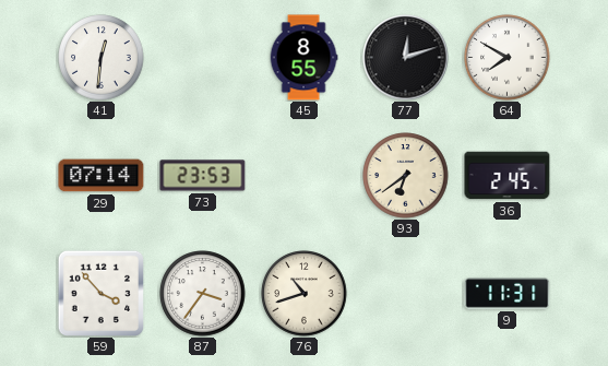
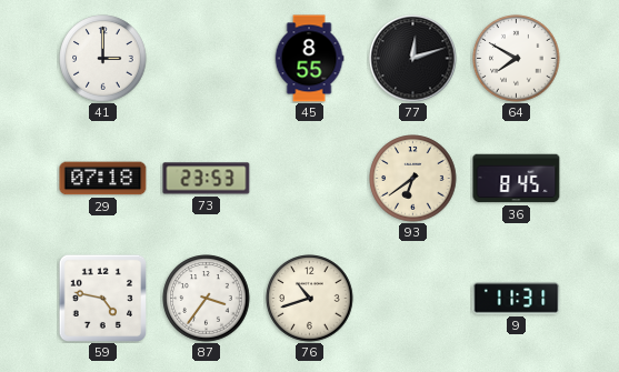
41: 12:31 -> 3:00
29: 07:14 -> 07:18
36: 2:45 -> 8:45
59: 3:53 -> 4:47
